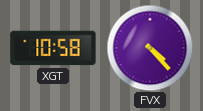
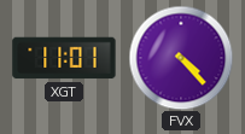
XGT: 10:58 -> 11:01
